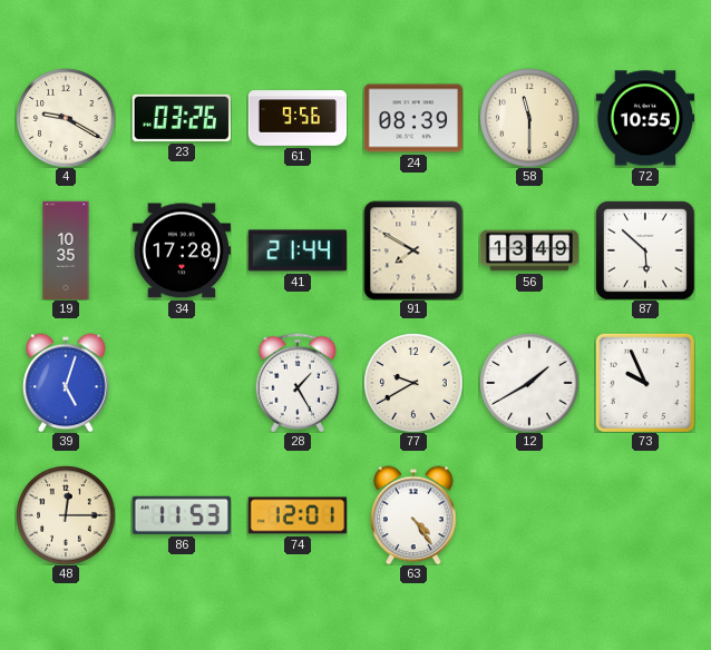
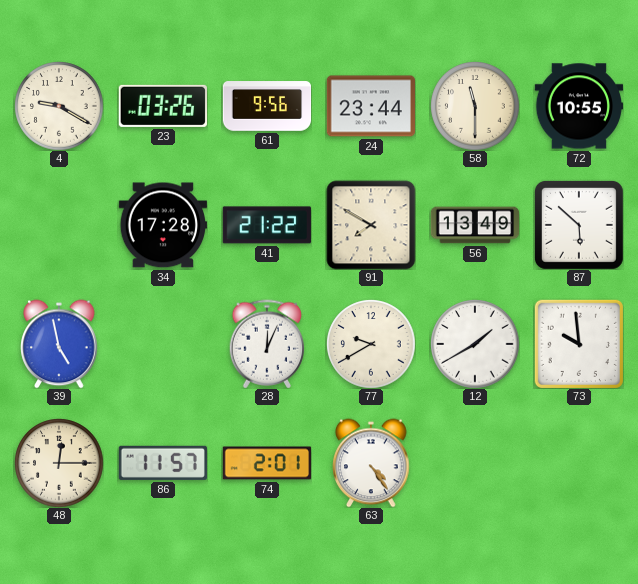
24: 08:39 -> 23:44
19: 10:35 -> none
41: 21:44 -> 21:22
39: 5:03 -> 4:58
28: 1:25 -> 12:04
73: 9:56 -> 9:59
86: 11:53 -> 11:57
74: 12:01 -> 2:01
